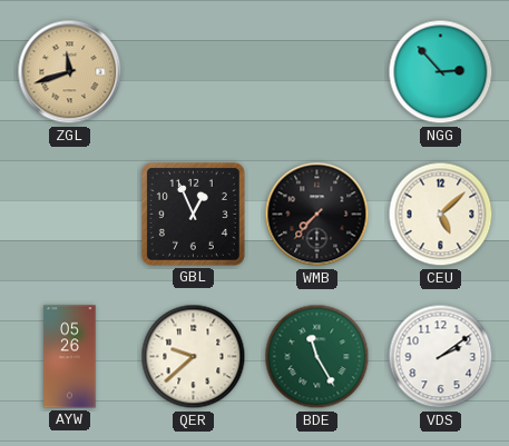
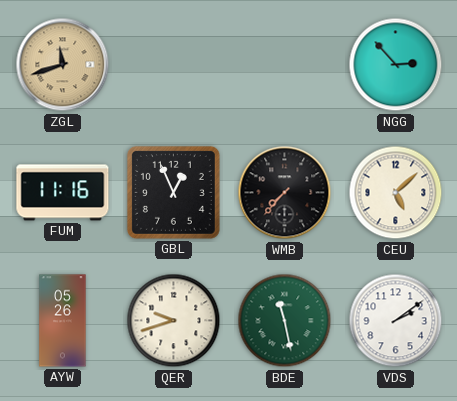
FUM: none -> 11:16
QER: 9:38 -> 9:42
BDE: 11:25 -> 11:28
